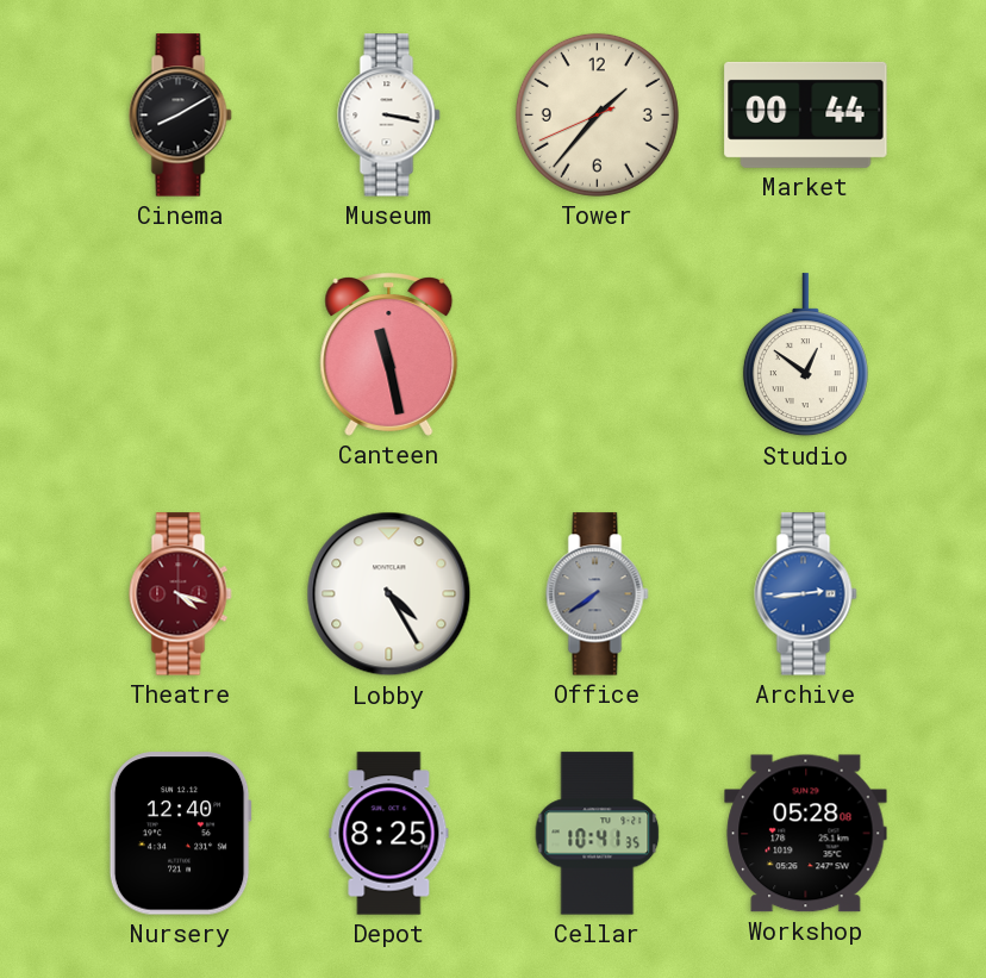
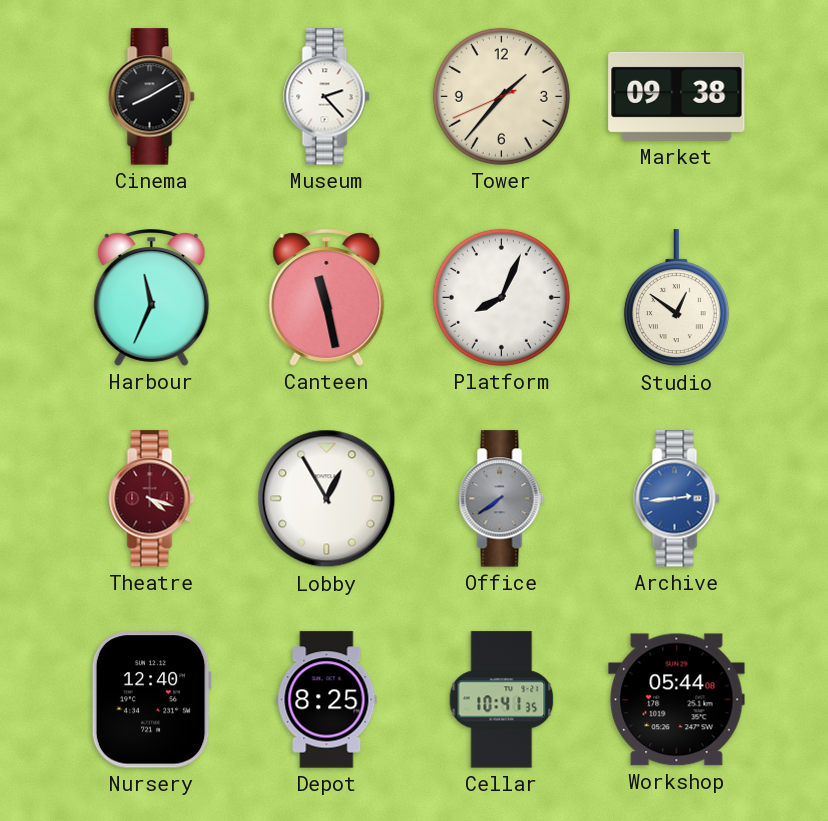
Museum: 3:17 -> 2:23
Market: 00:44 -> 09:38
Harbour: none -> 11:34
Platform: none -> 8:04
Lobby: 4:25 -> 12:55
Workshop: 05:28 -> 05:44
